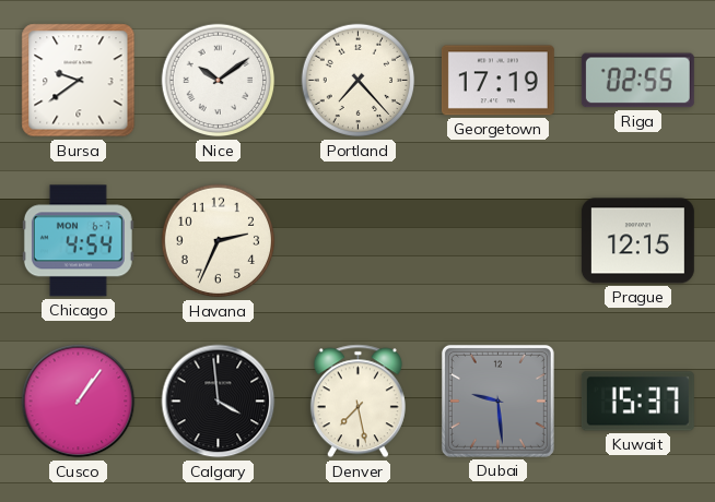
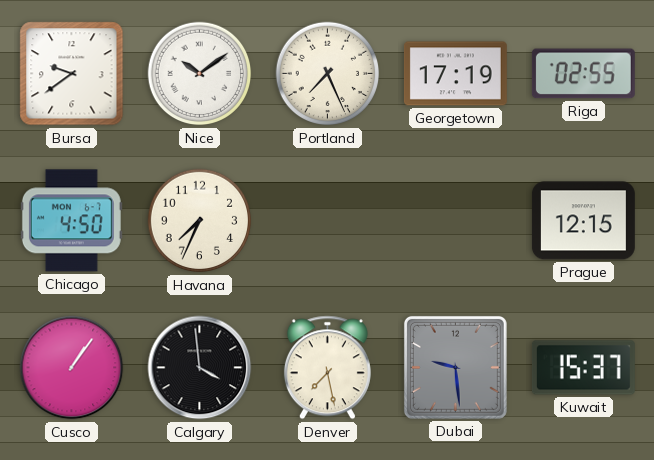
Portland: 7:23 -> 7:26
Chicago: 4:54 -> 4:50
Havana: 2:34 -> 7:34
